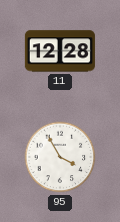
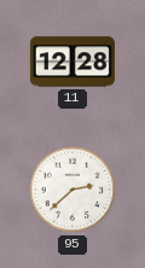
95: 3:55 -> 2:38
